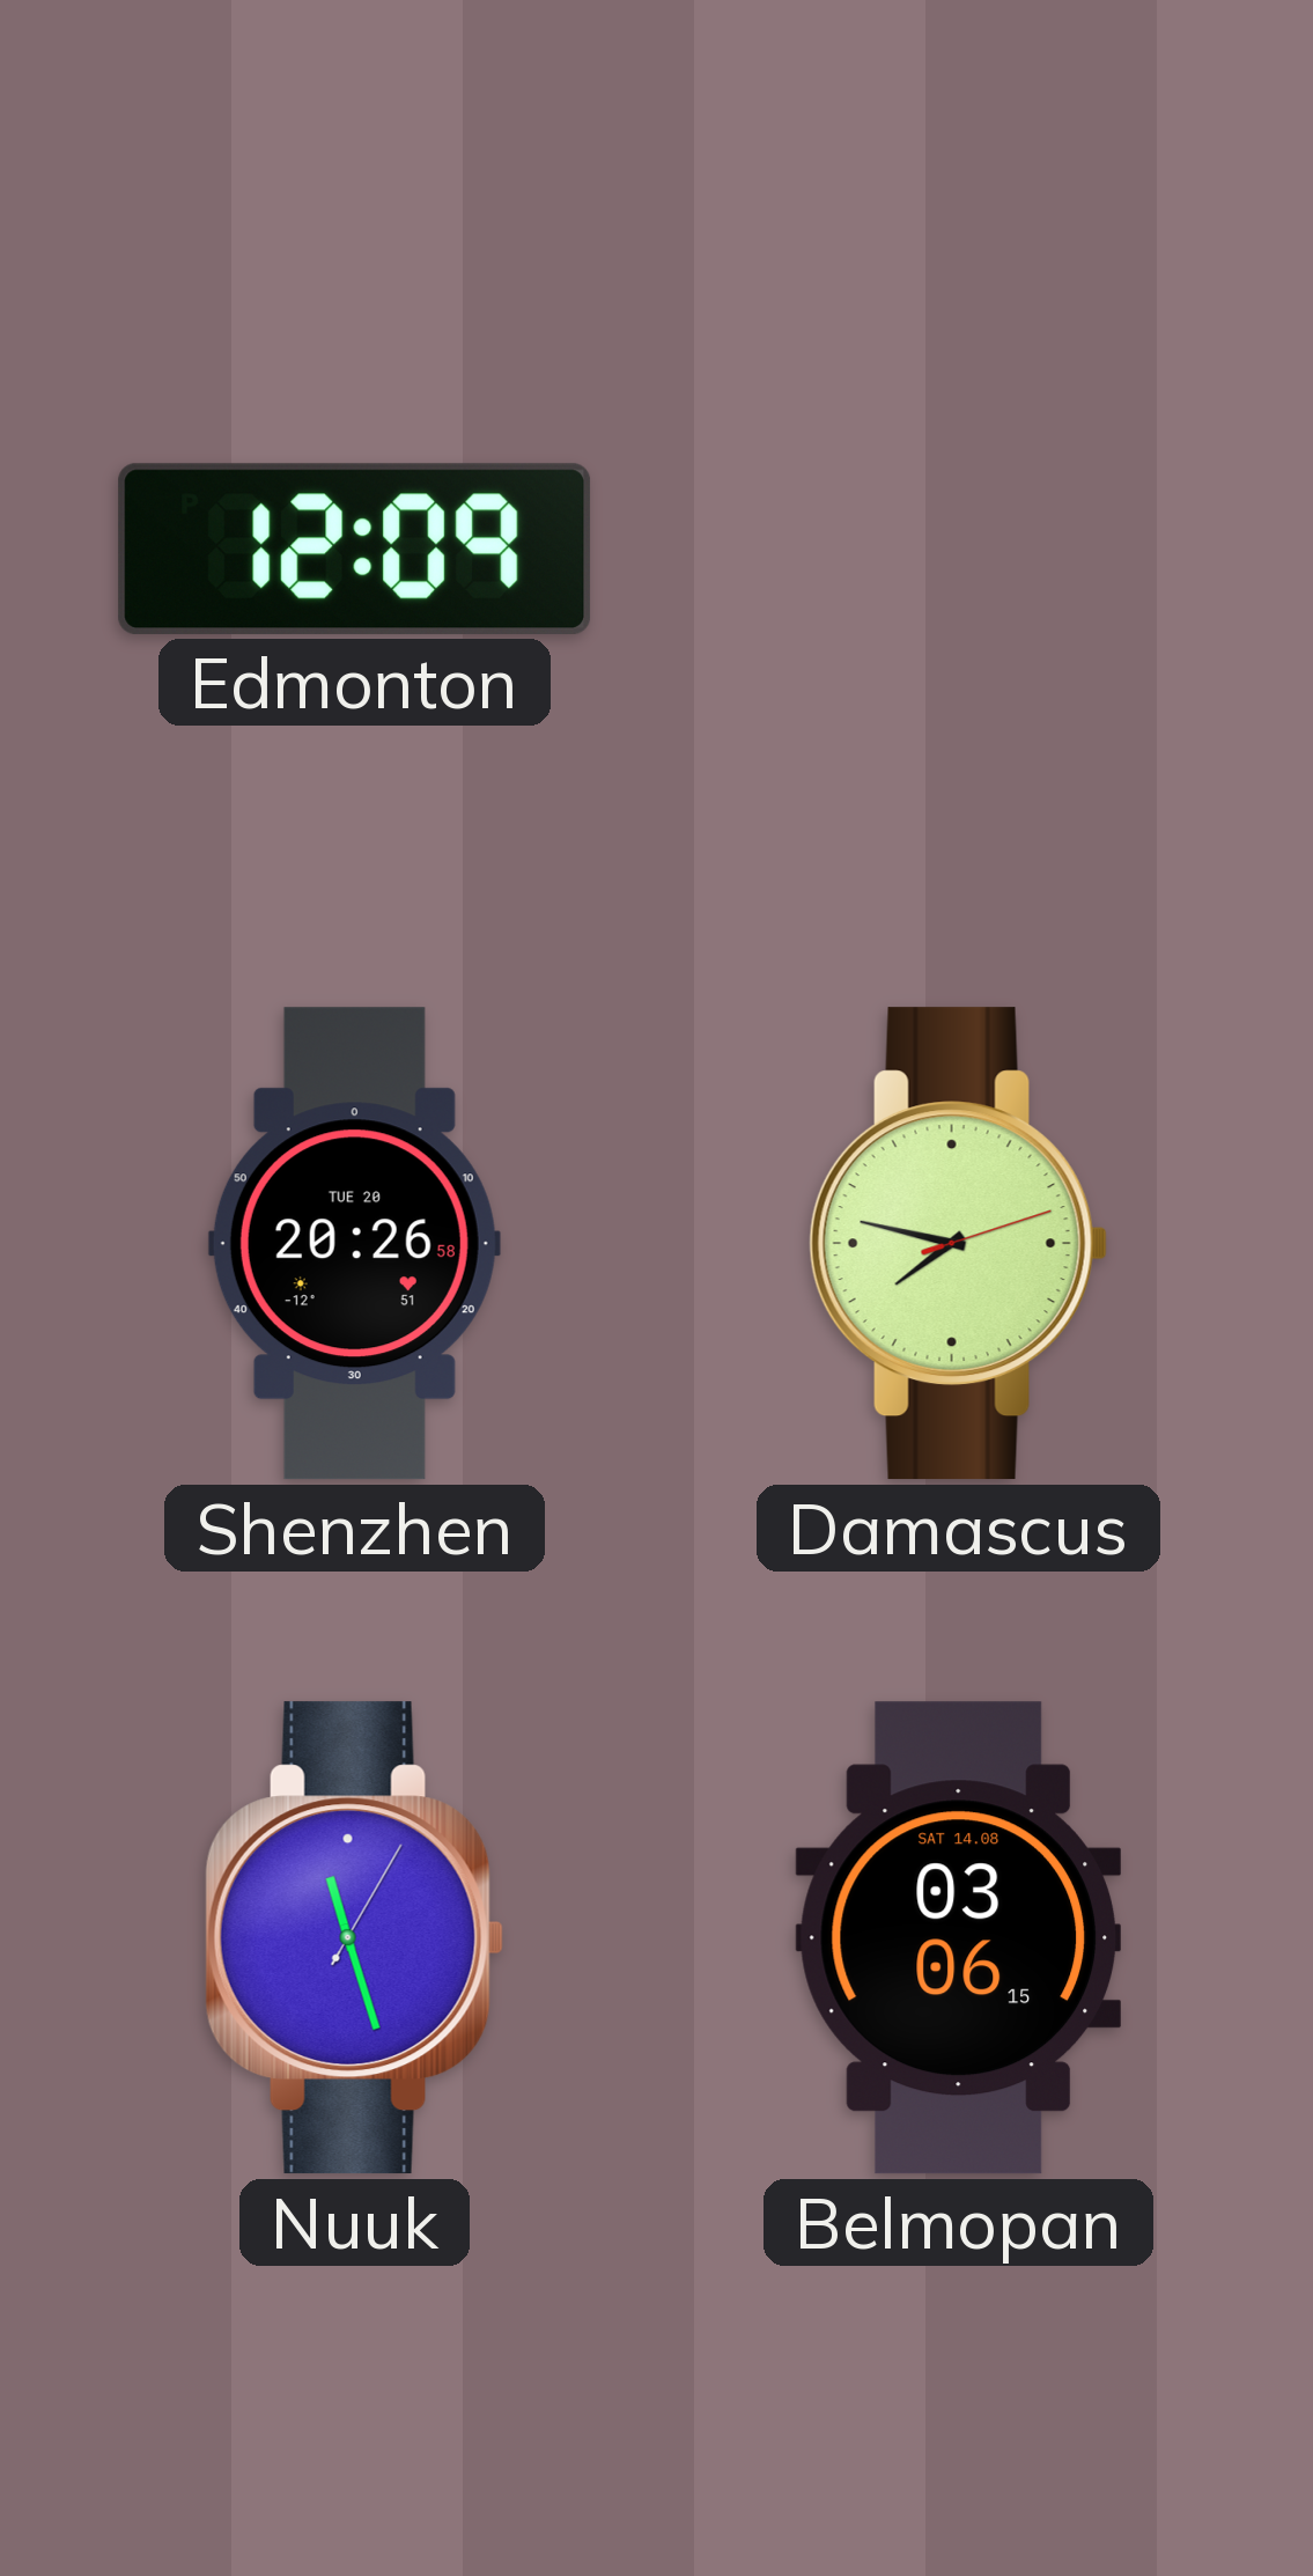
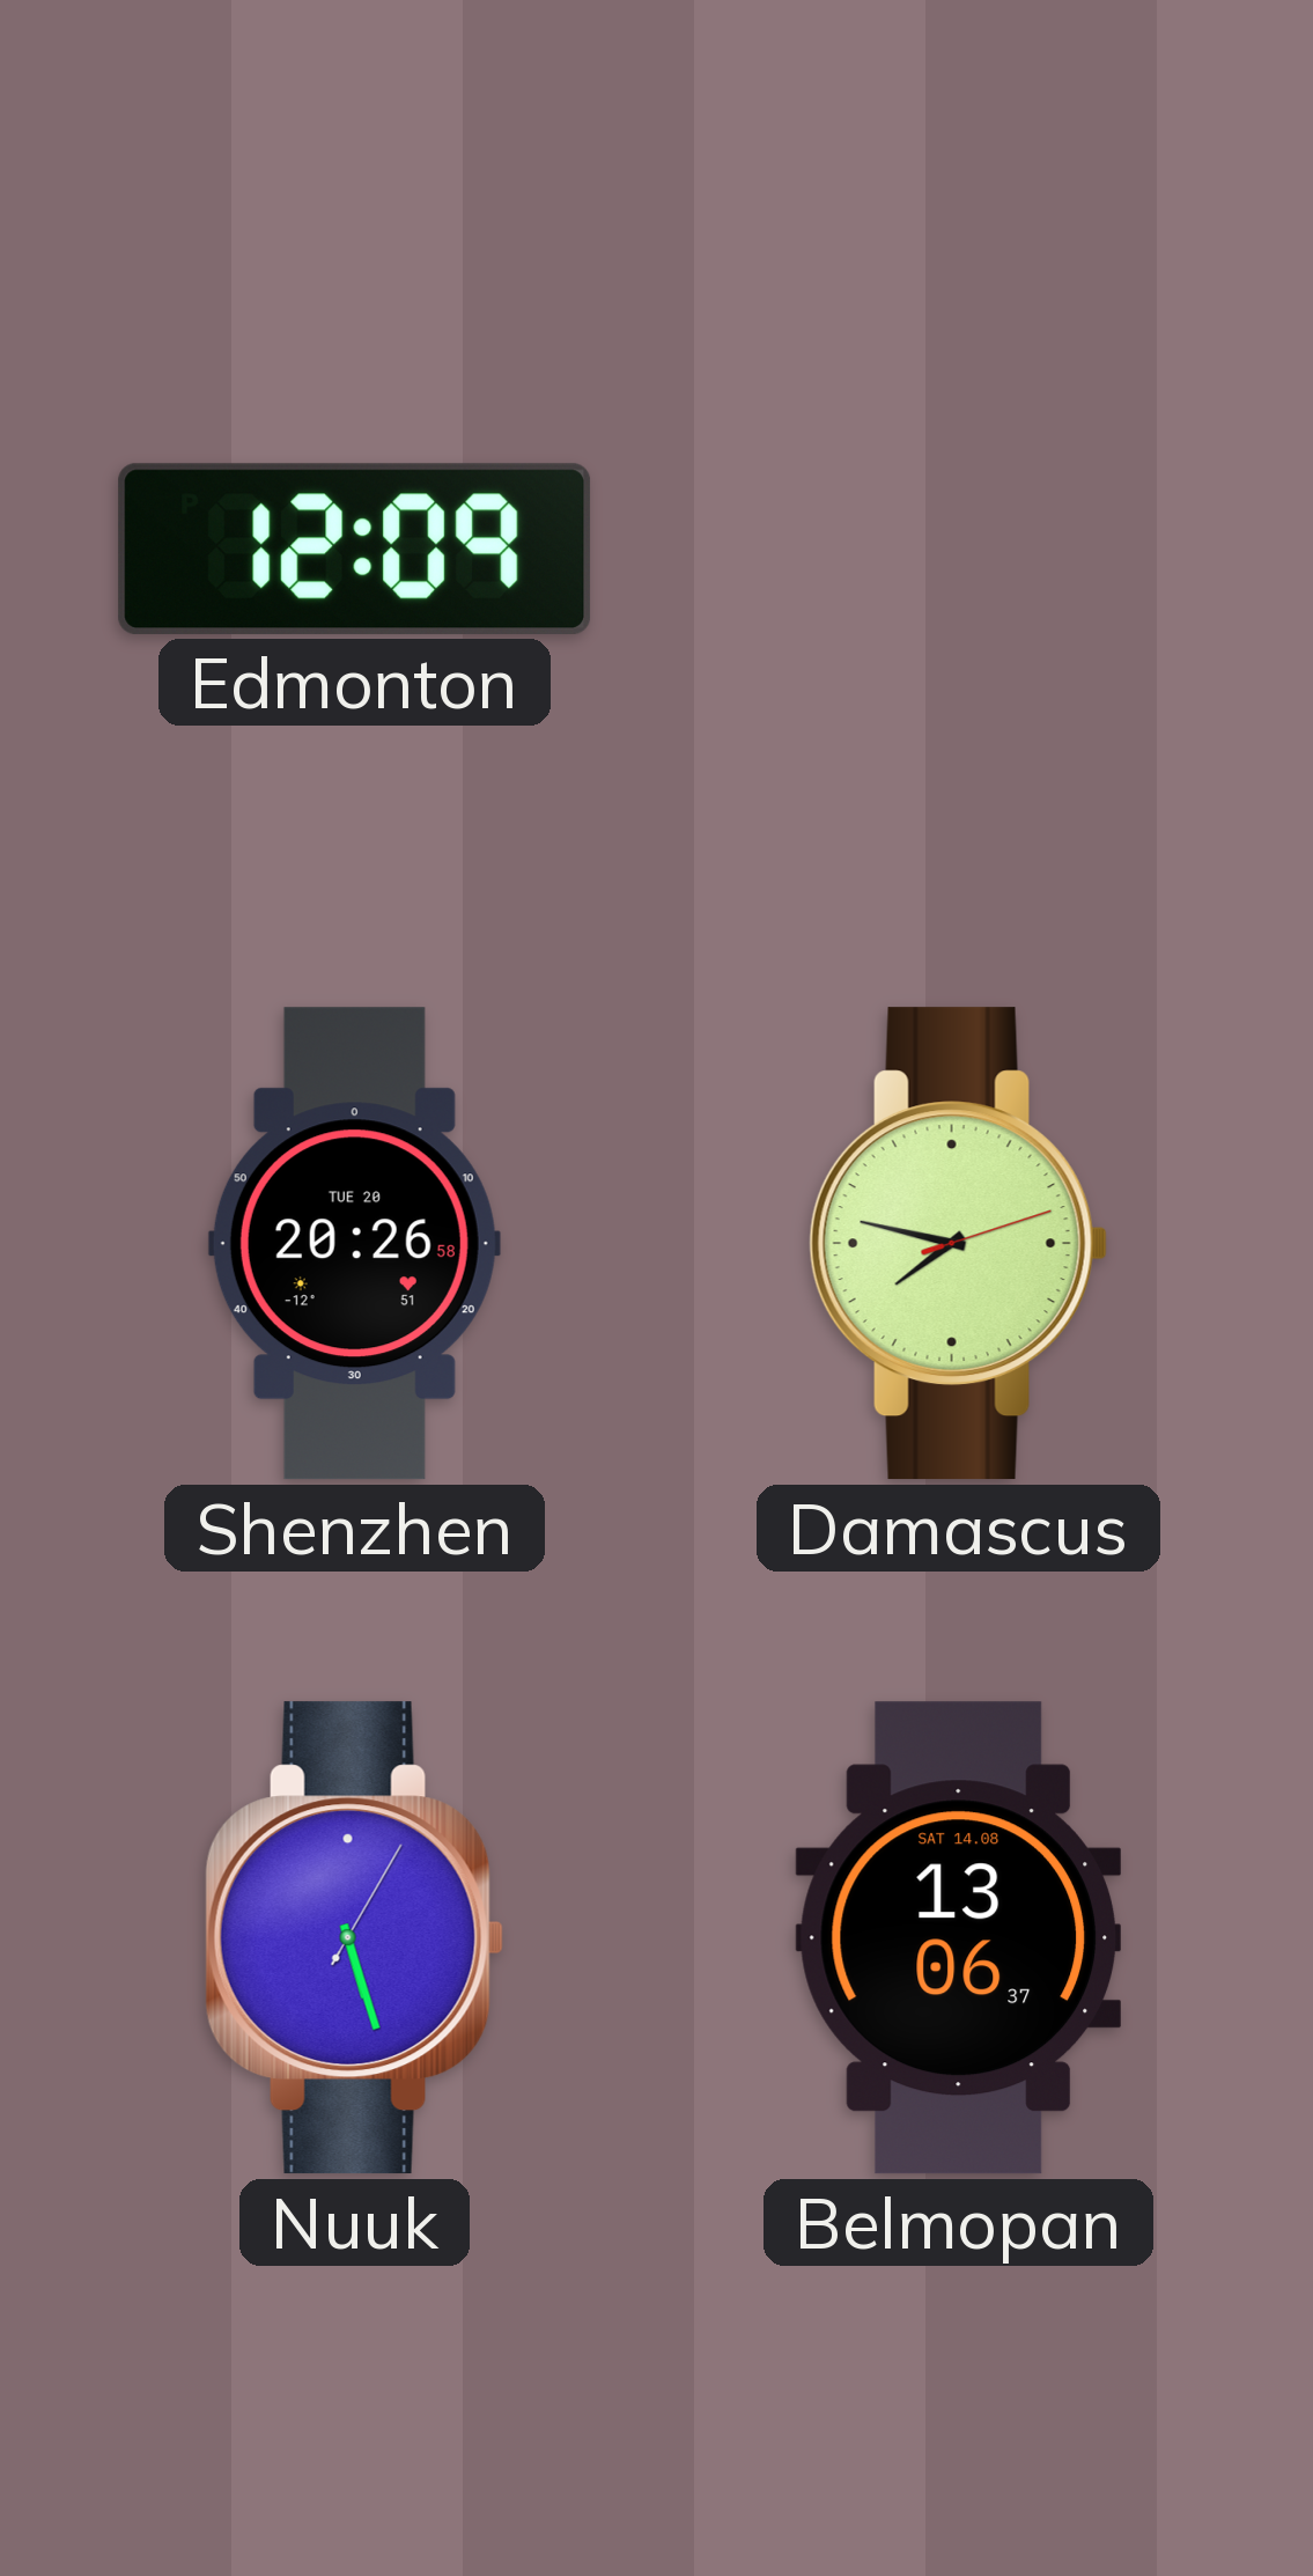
Nuuk: 11:27 -> 5:27
Belmopan: 03:06 -> 13:06
